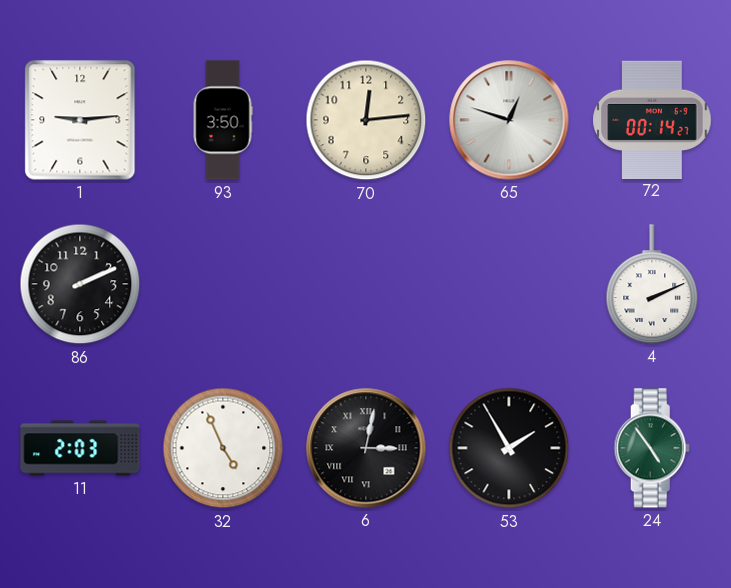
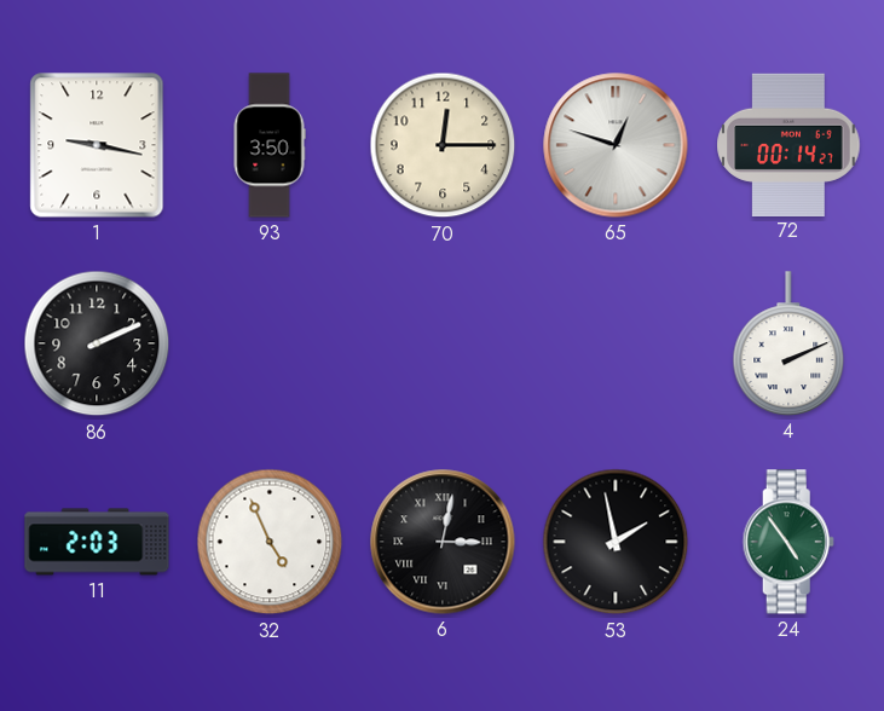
1: 9:14 -> 9:17
70: 12:14 -> 12:15
53: 1:55 -> 1:58
